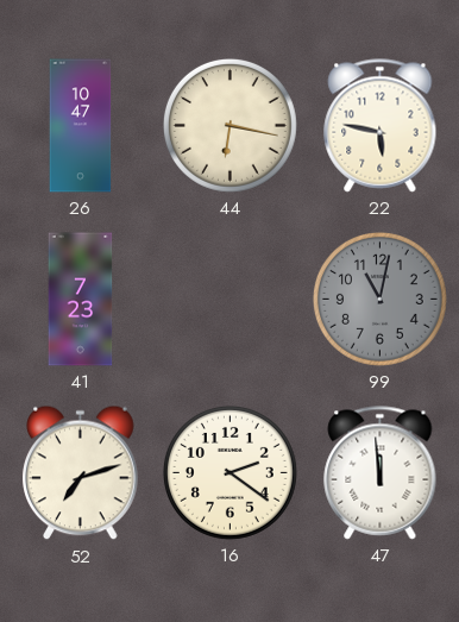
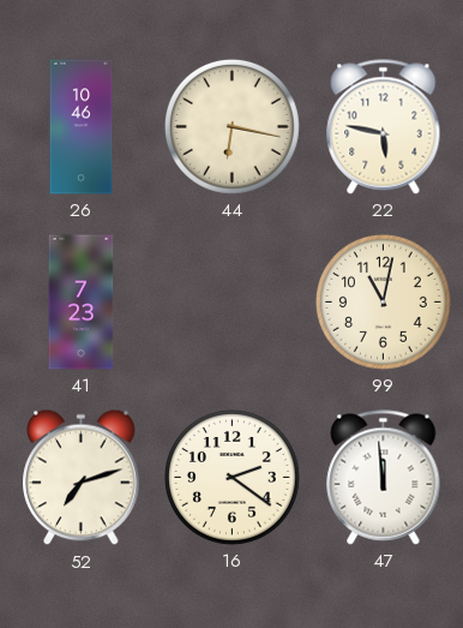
26: 10:47 -> 10:46
99 dial: grey -> cream
